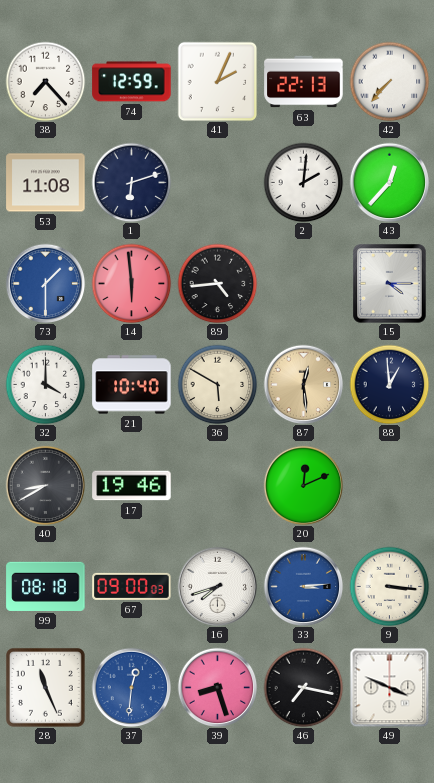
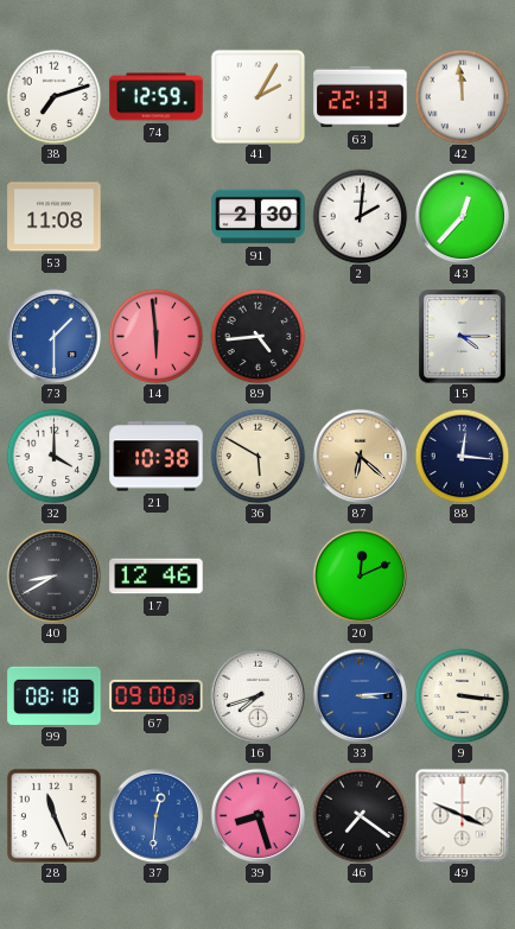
38: 7:23 -> 7:12
41: 2:04 -> 2:05
42: 7:37 -> 11:59
1: 6:12 -> none
91: none -> 2:30
21: 10:40 -> 10:38
87: 12:29 -> 6:22
88: 12:59 -> 12:16
17: 19:46 -> 12:46
46: 7:17 -> 7:21
